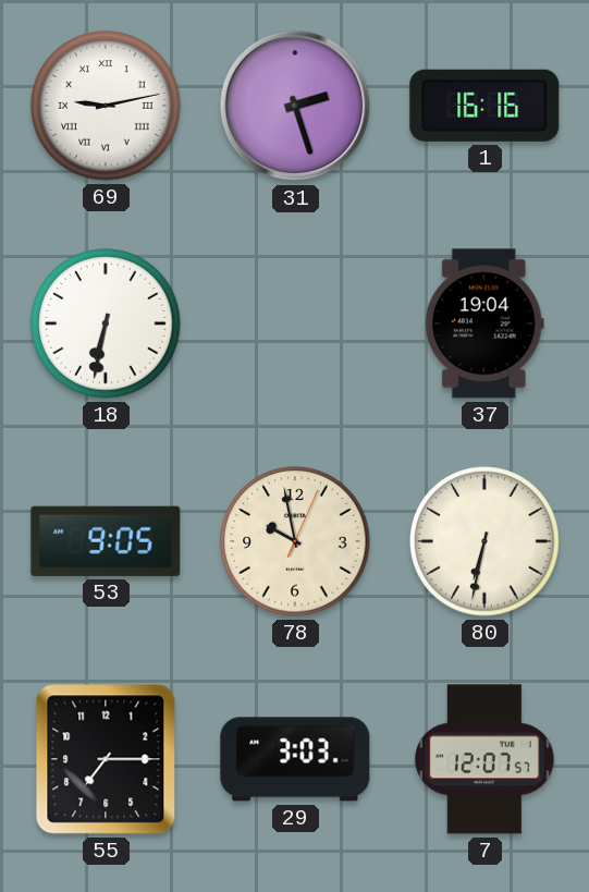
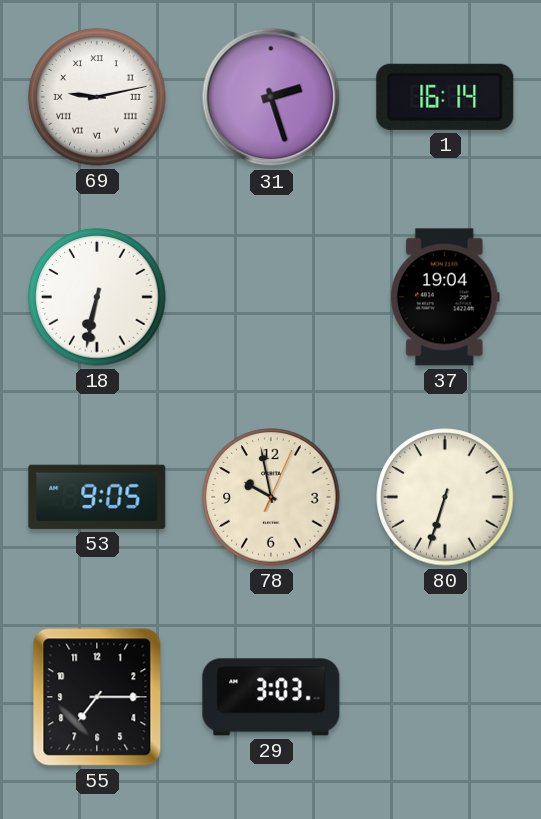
1: 16:16 -> 16:14
80: 6:32 -> 6:33
7: 12:07 -> none
